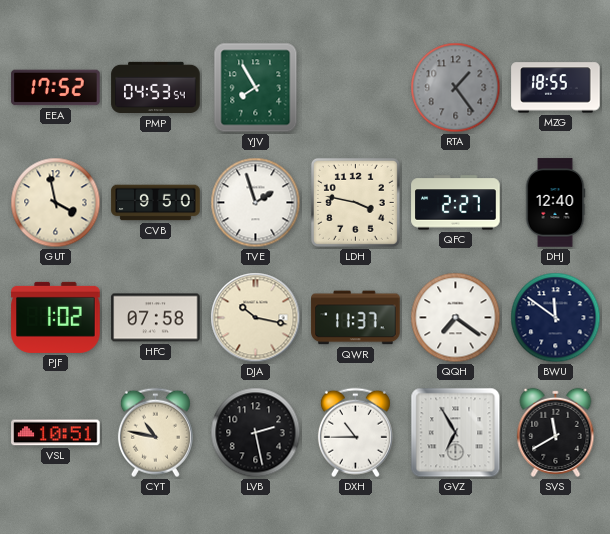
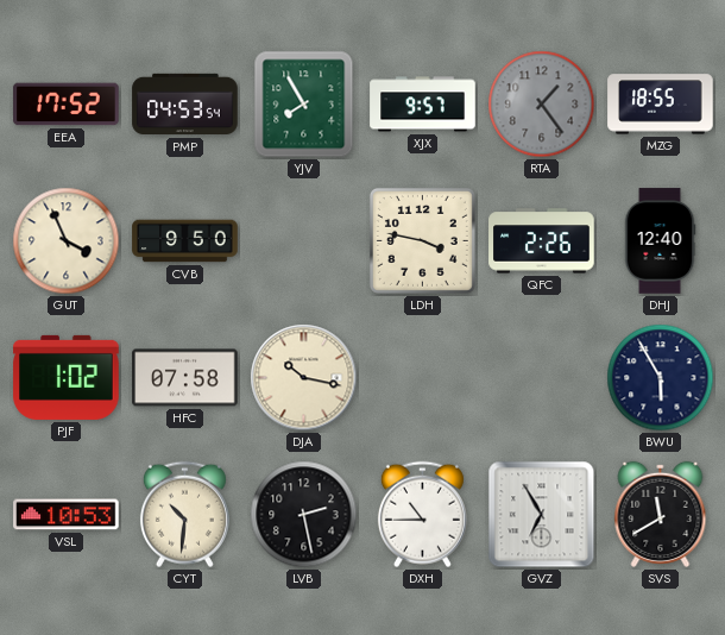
XJX: none -> 9:57
GUT: 3:58 -> 3:56
TVE: 1:57 -> none
QFC: 2:27 -> 2:26
QWR: 11:37 -> none
QQH: 7:21 -> none
BWU: 11:51 -> 5:55
VSL: 10:51 -> 10:53
CYT: 10:47 -> 10:31
